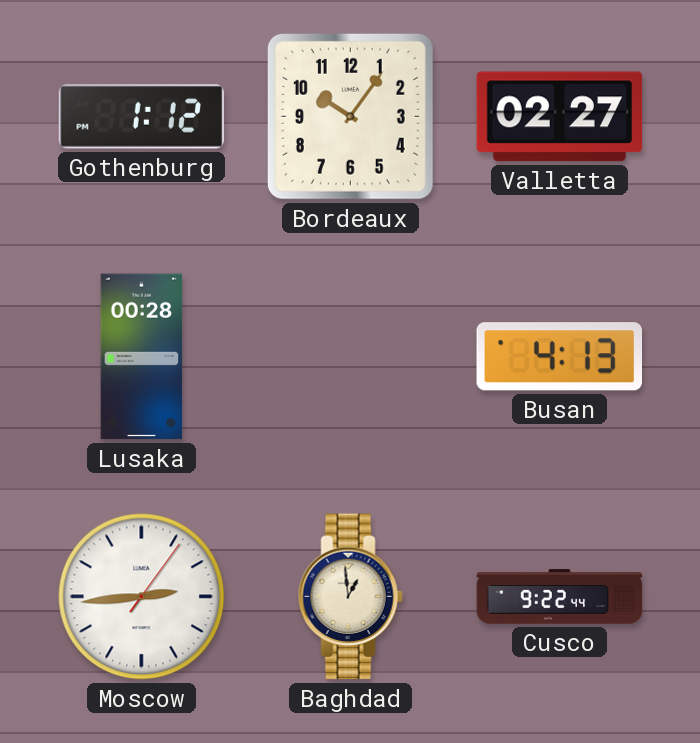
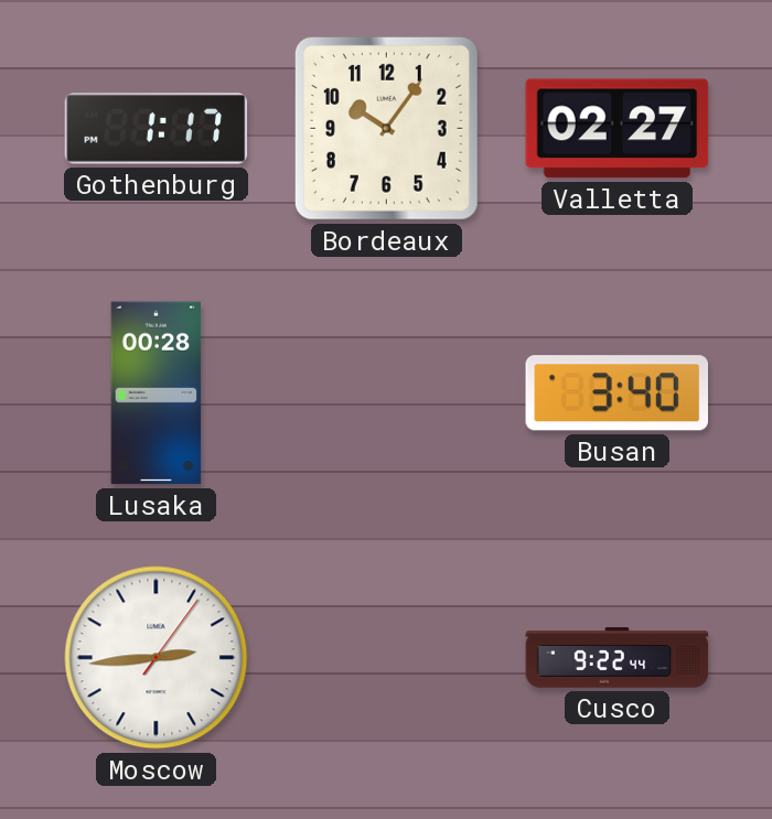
Gothenburg: 1:12 -> 1:17
Busan: 4:13 -> 3:40
Baghdad: 12:59 -> none
